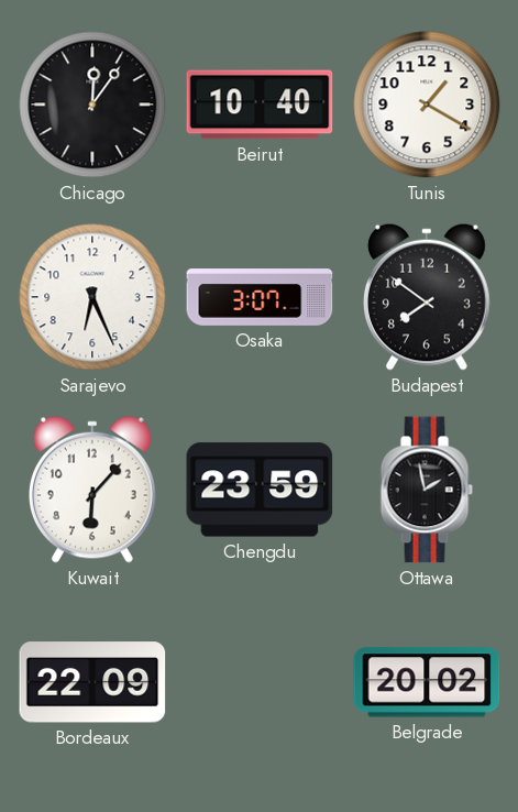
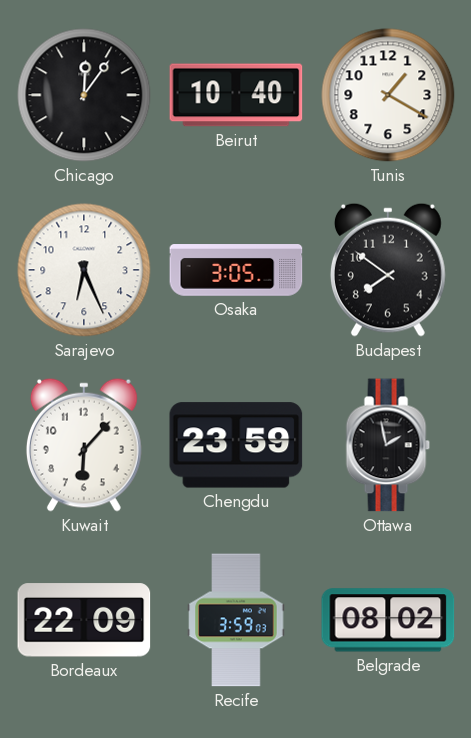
Osaka: 3:07 -> 3:05
Recife: none -> 3:59
Belgrade: 20:02 -> 08:02
